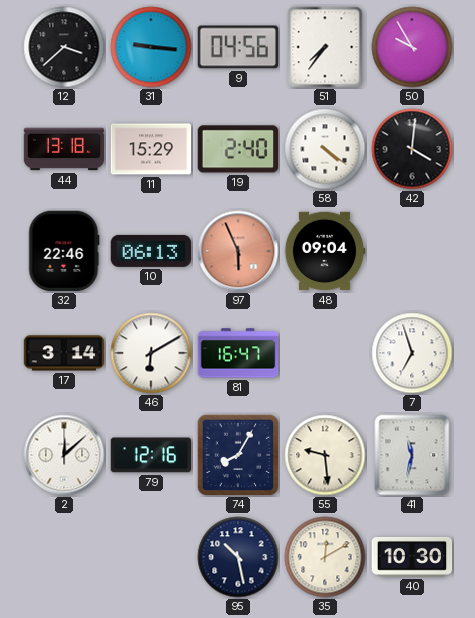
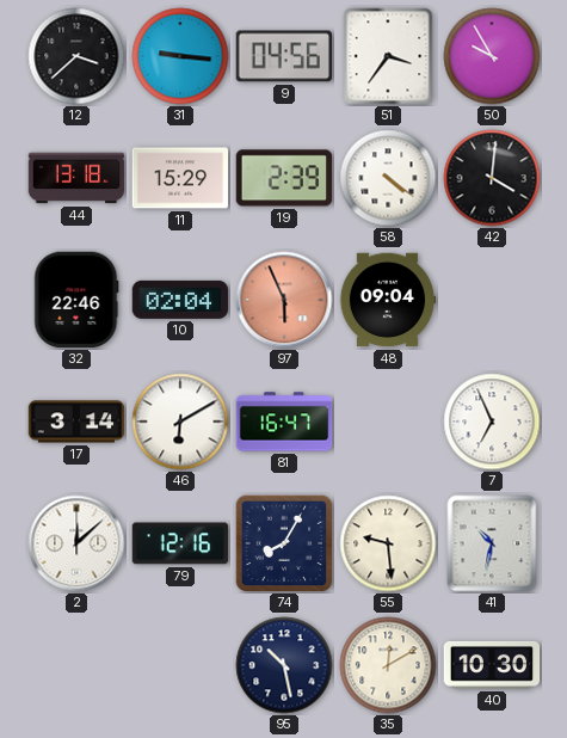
51: 7:36 -> 3:36
19: 2:40 -> 2:39
10: 06:13 -> 02:04
7: 6:57 -> 6:56
41: 11:32 -> 10:32
